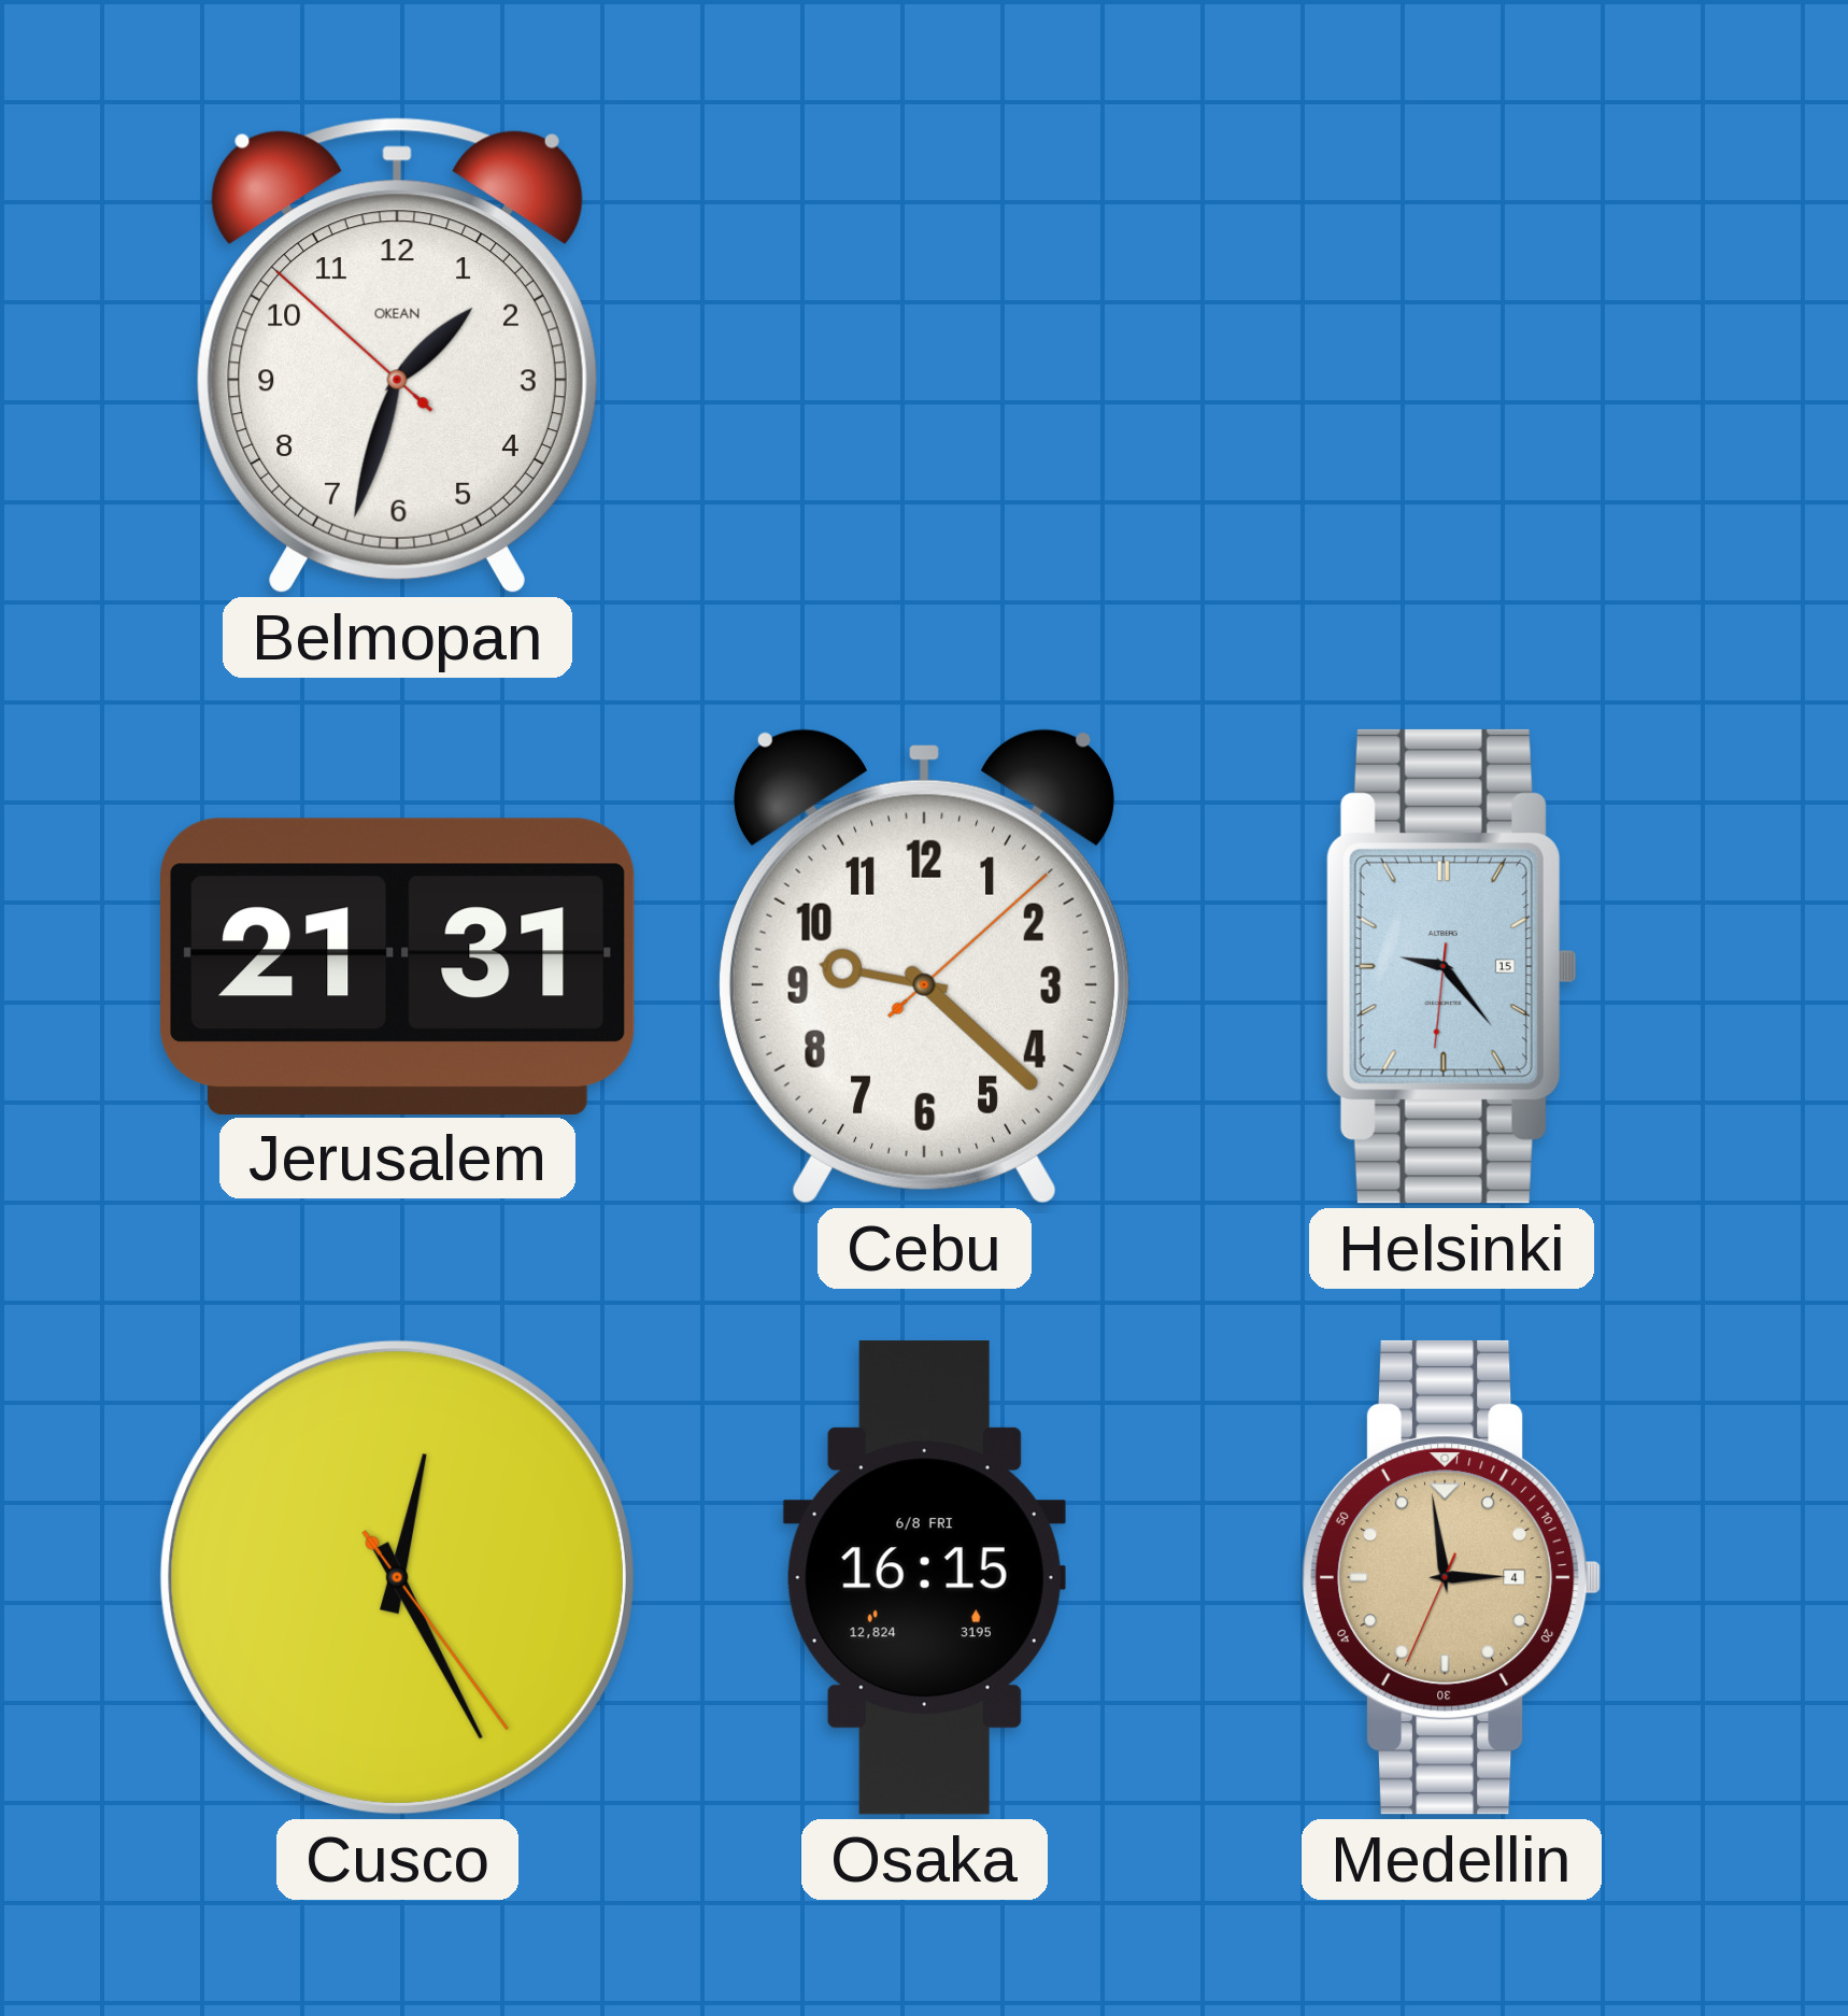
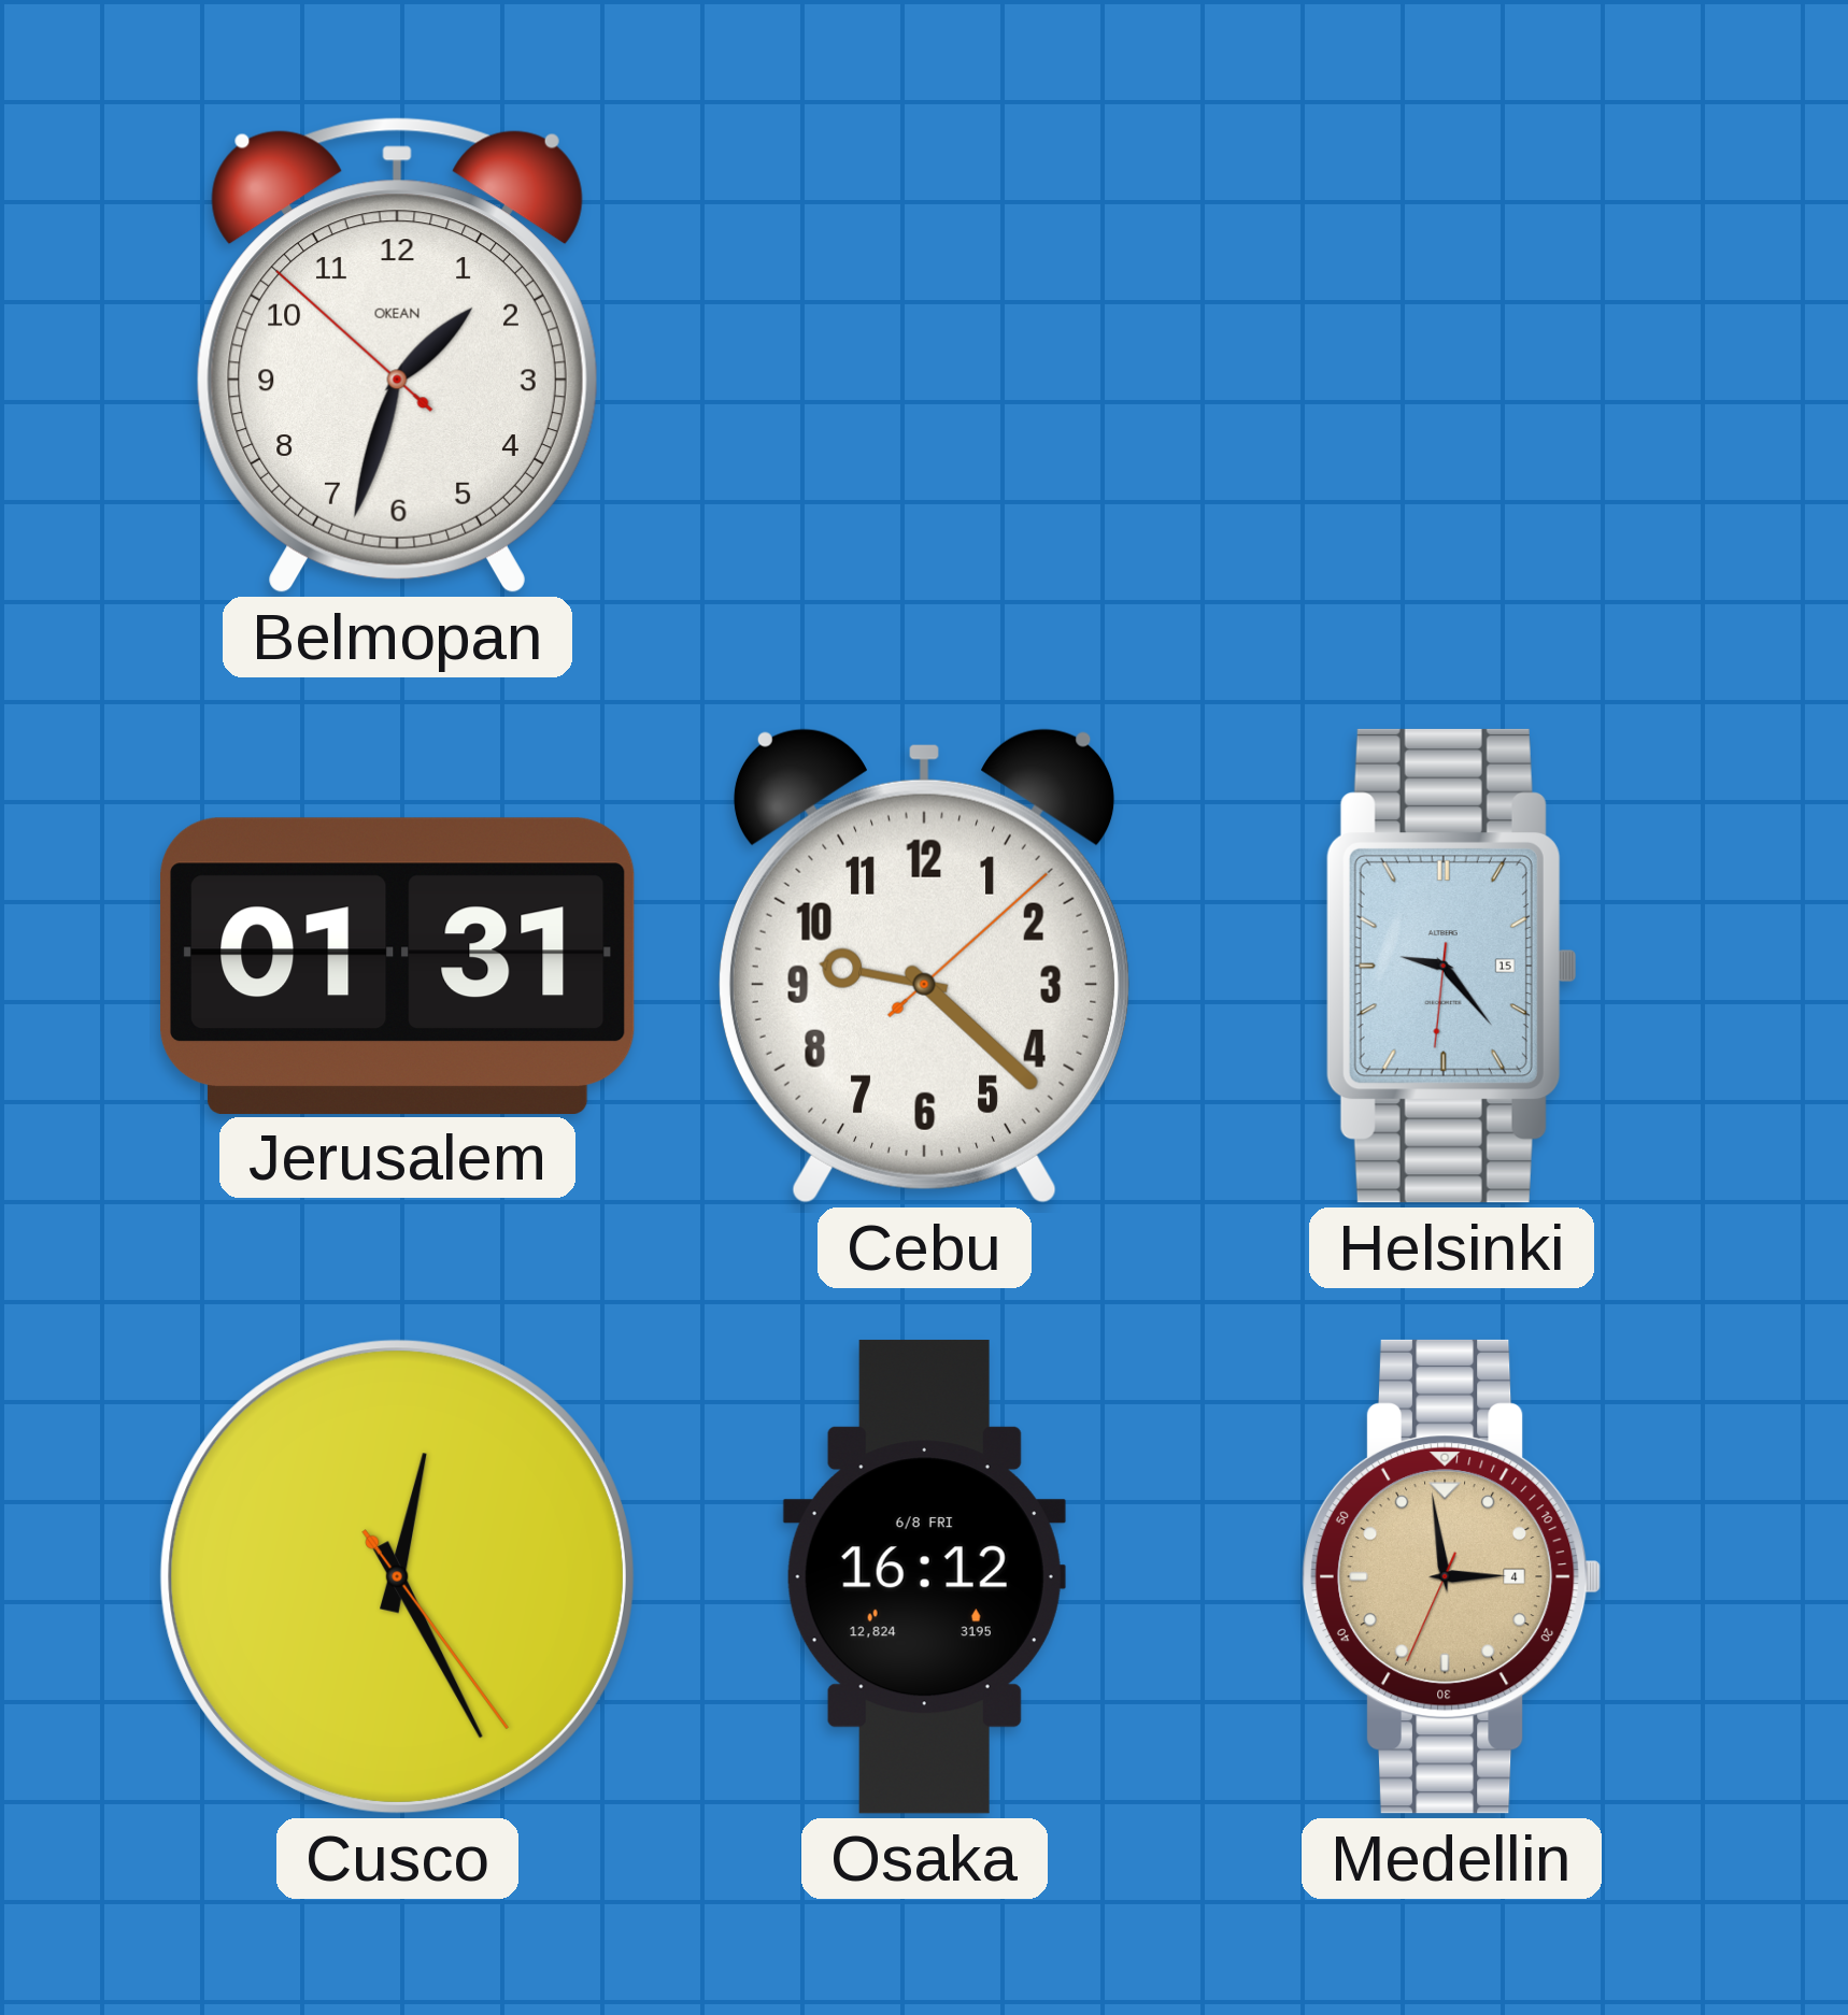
Jerusalem: 21:31 -> 01:31
Osaka: 16:15 -> 16:12
